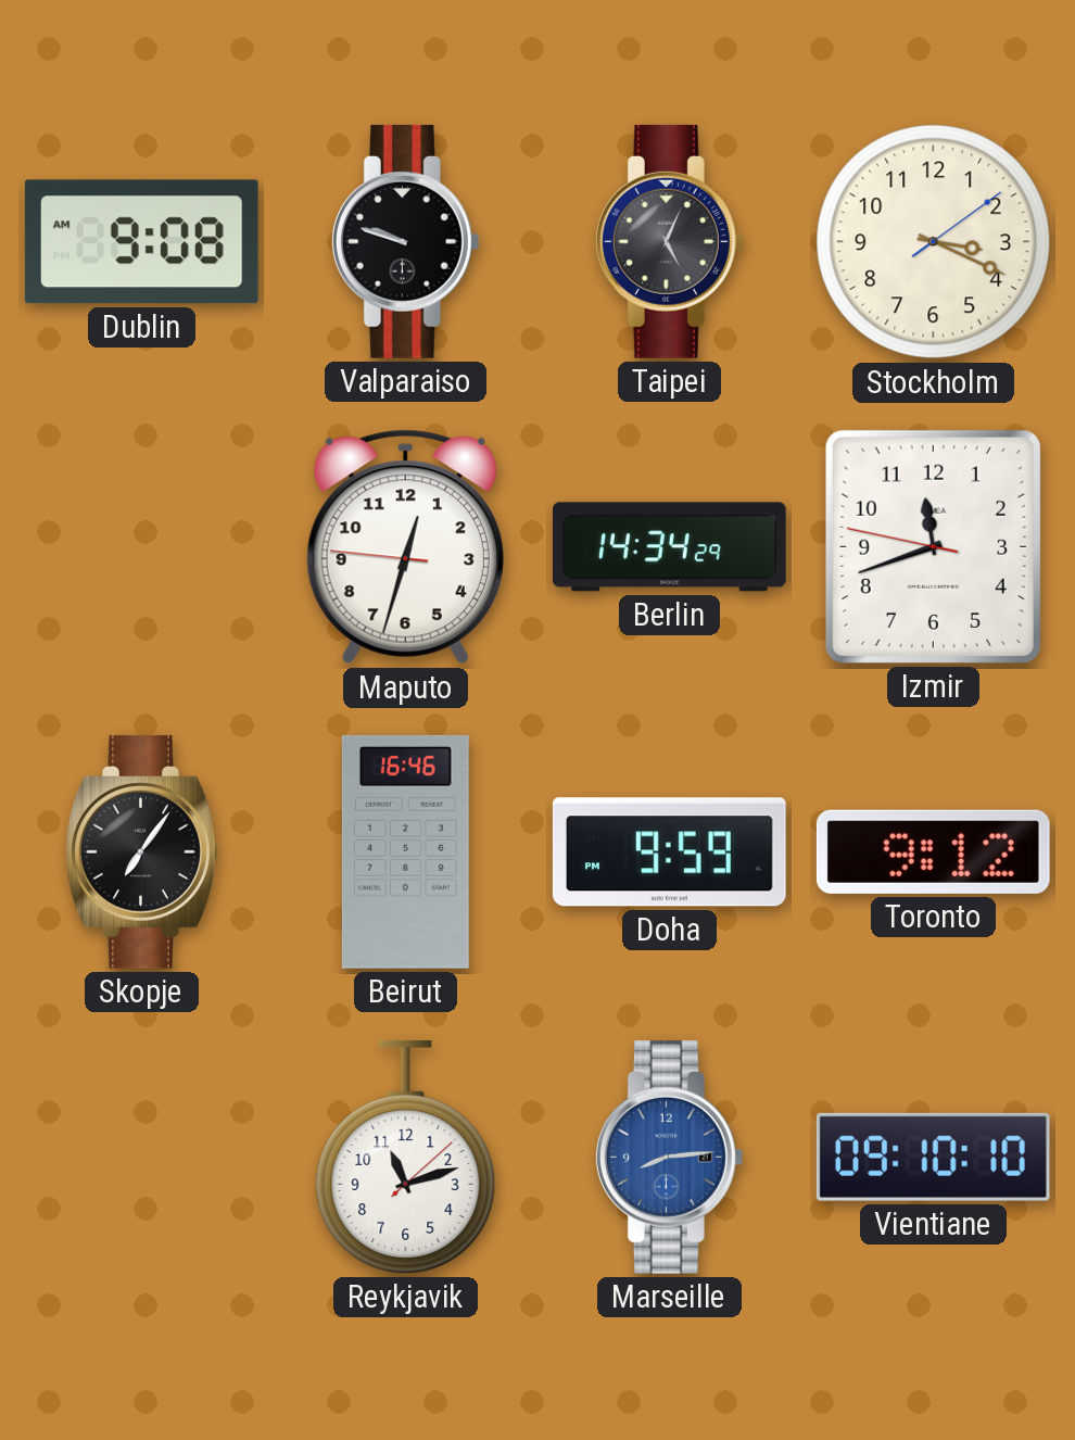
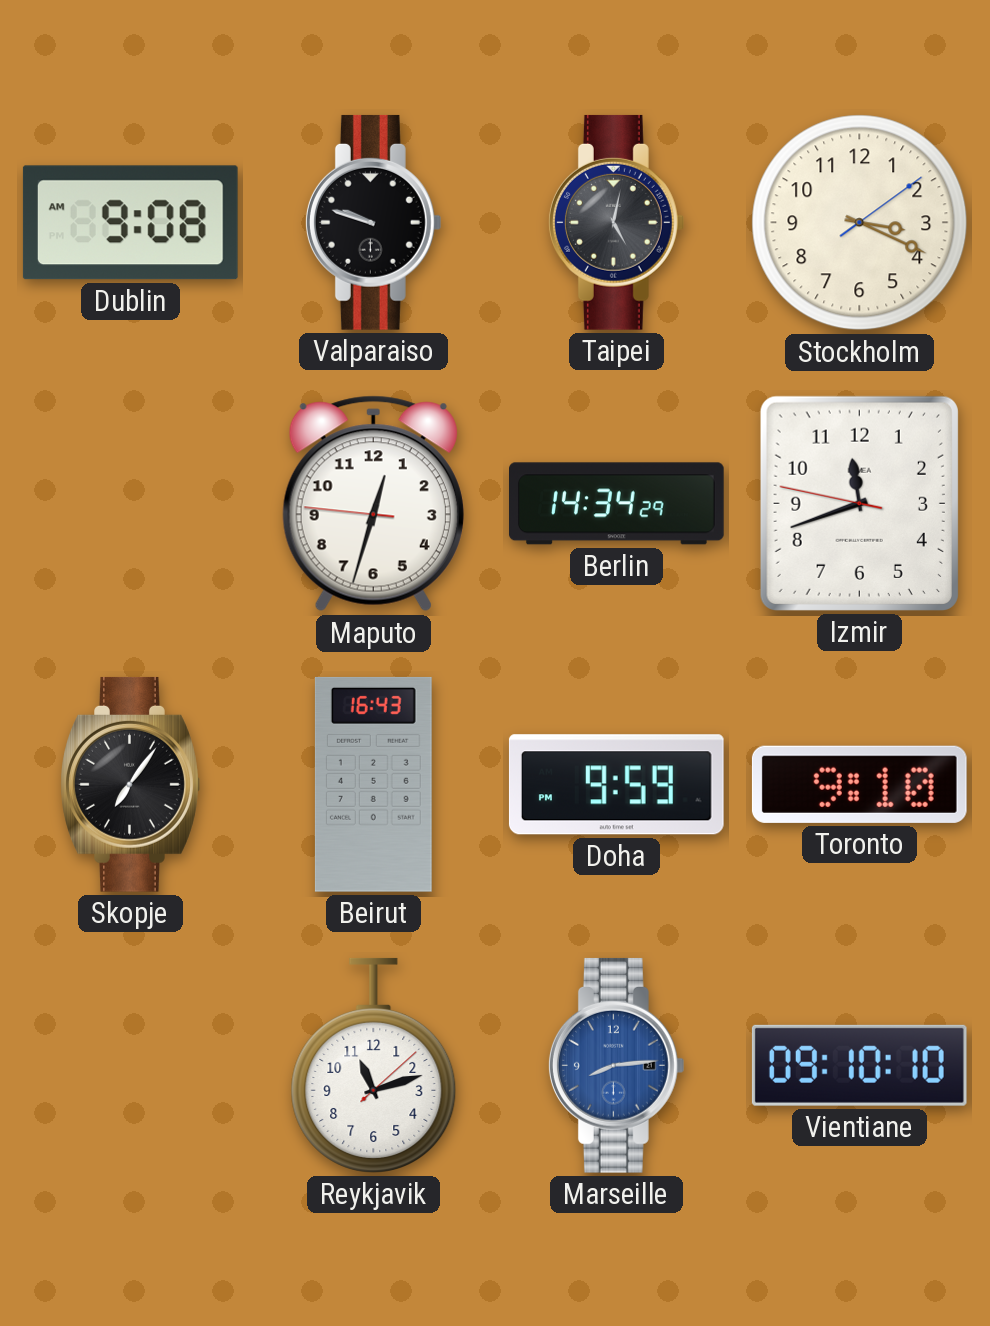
Taipei: 5:04 -> 5:02
Beirut: 16:46 -> 16:43
Toronto: 9:12 -> 9:10
